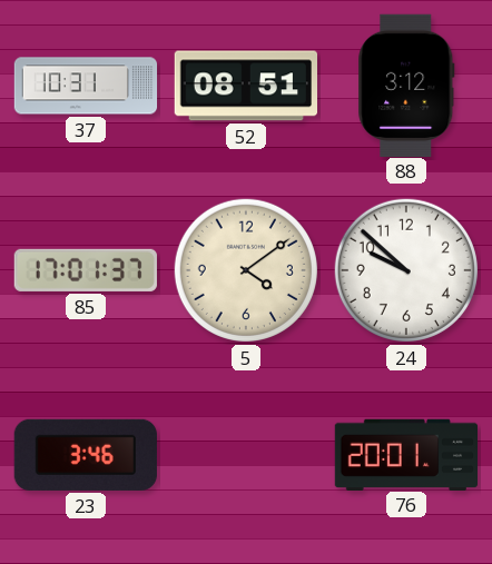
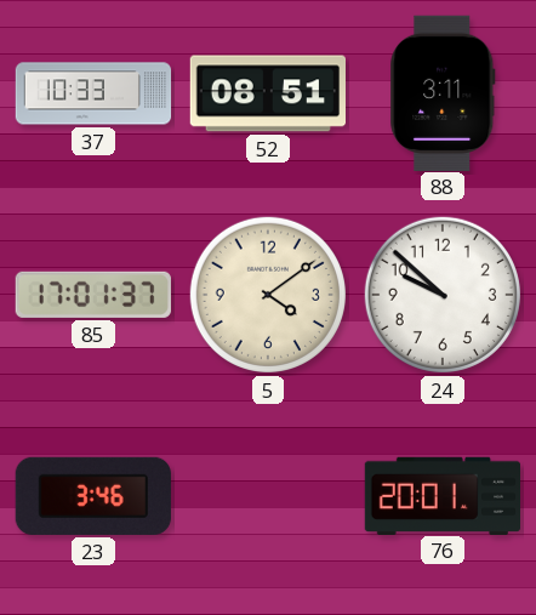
37: 10:31 -> 10:33
88: 3:12 -> 3:11
